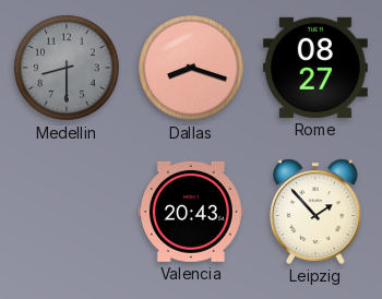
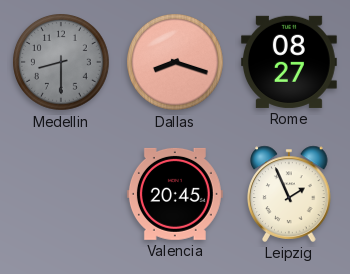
Valencia: 20:43 -> 20:45
Leipzig: 1:53 -> 1:56
